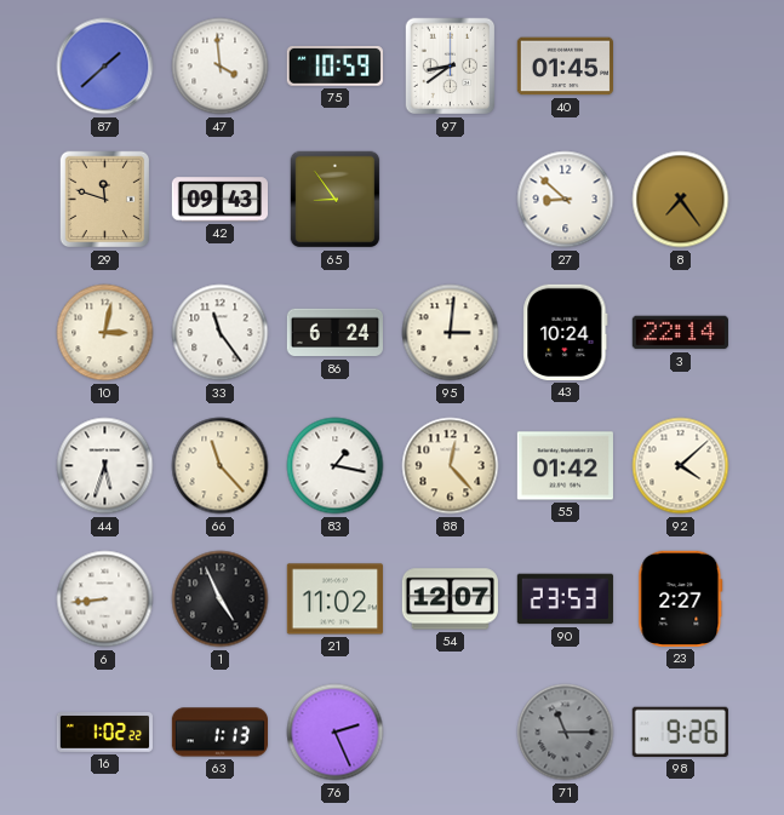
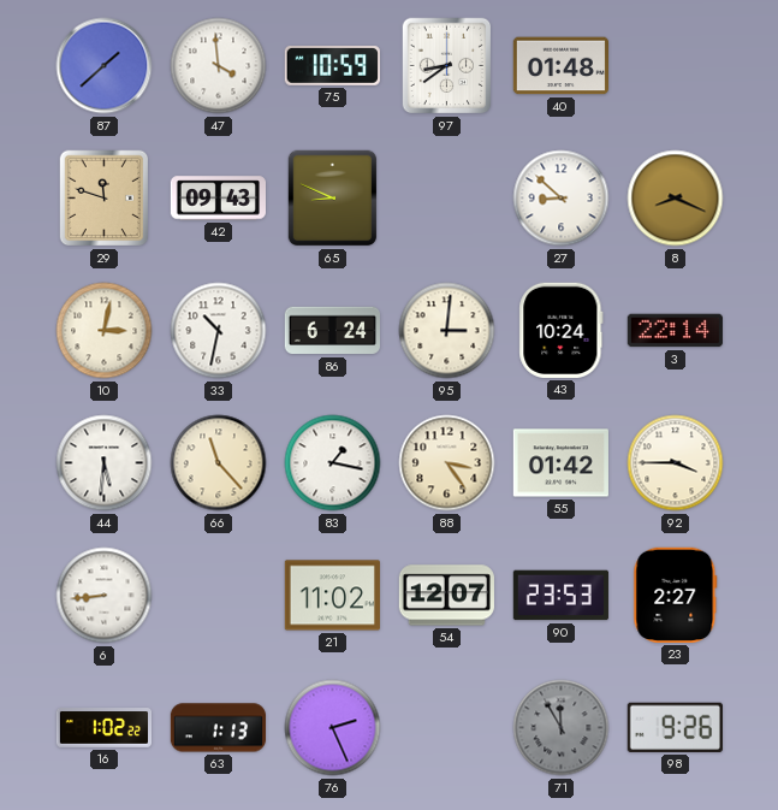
40: 01:45 -> 01:48
65: 8:54 -> 8:49
8: 7:24 -> 8:19
33: 11:24 -> 10:32
44: 5:33 -> 5:31
88: 12:23 -> 3:24
92: 4:08 -> 3:45
1: 4:56 -> none
71: 11:15 -> 11:55
